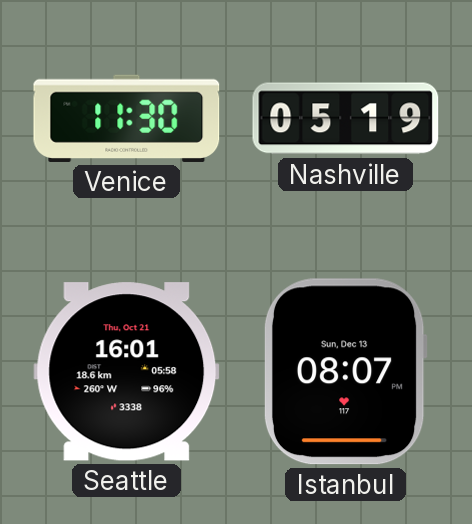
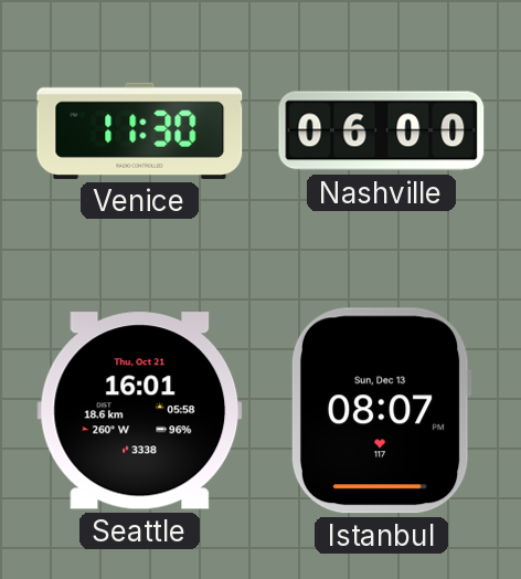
Nashville: 05:19 -> 06:00
